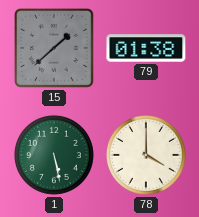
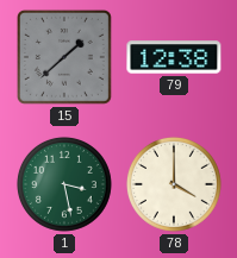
79: 01:38 -> 12:38
1: 5:28 -> 3:28
